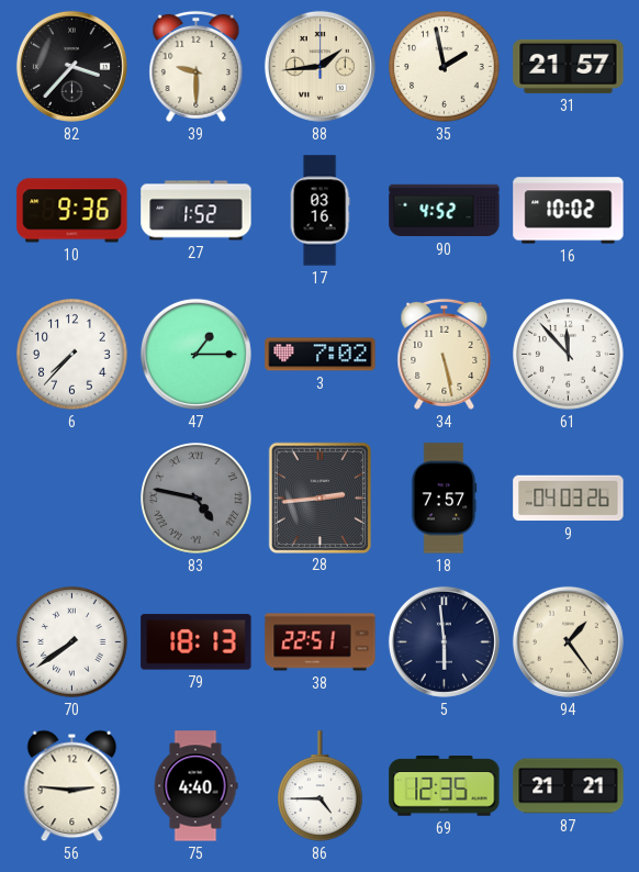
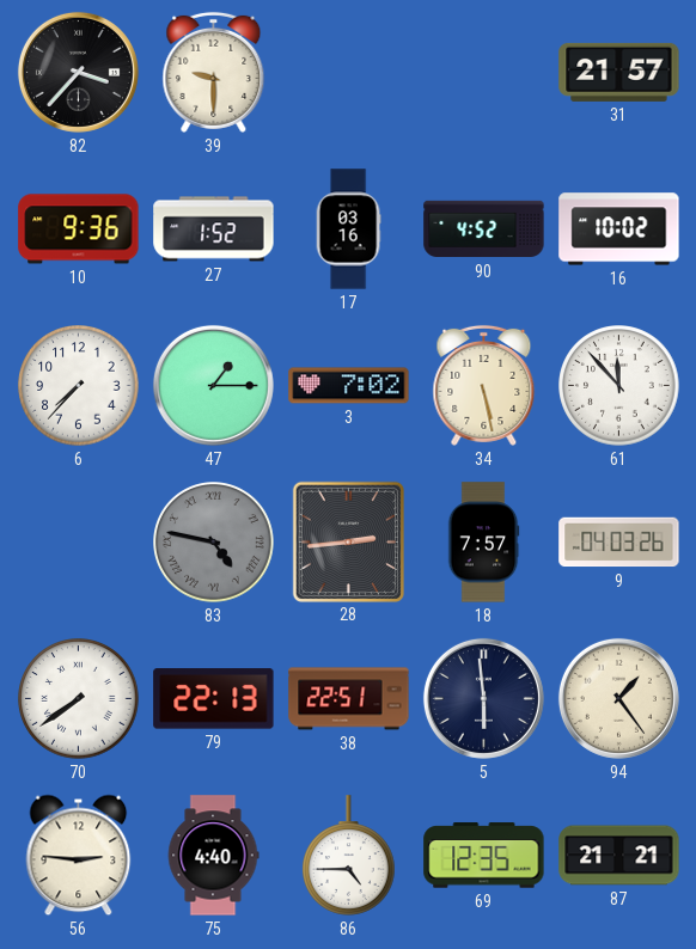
88: 1:44 -> none
35: 1:58 -> none
79: 18:13 -> 22:13
